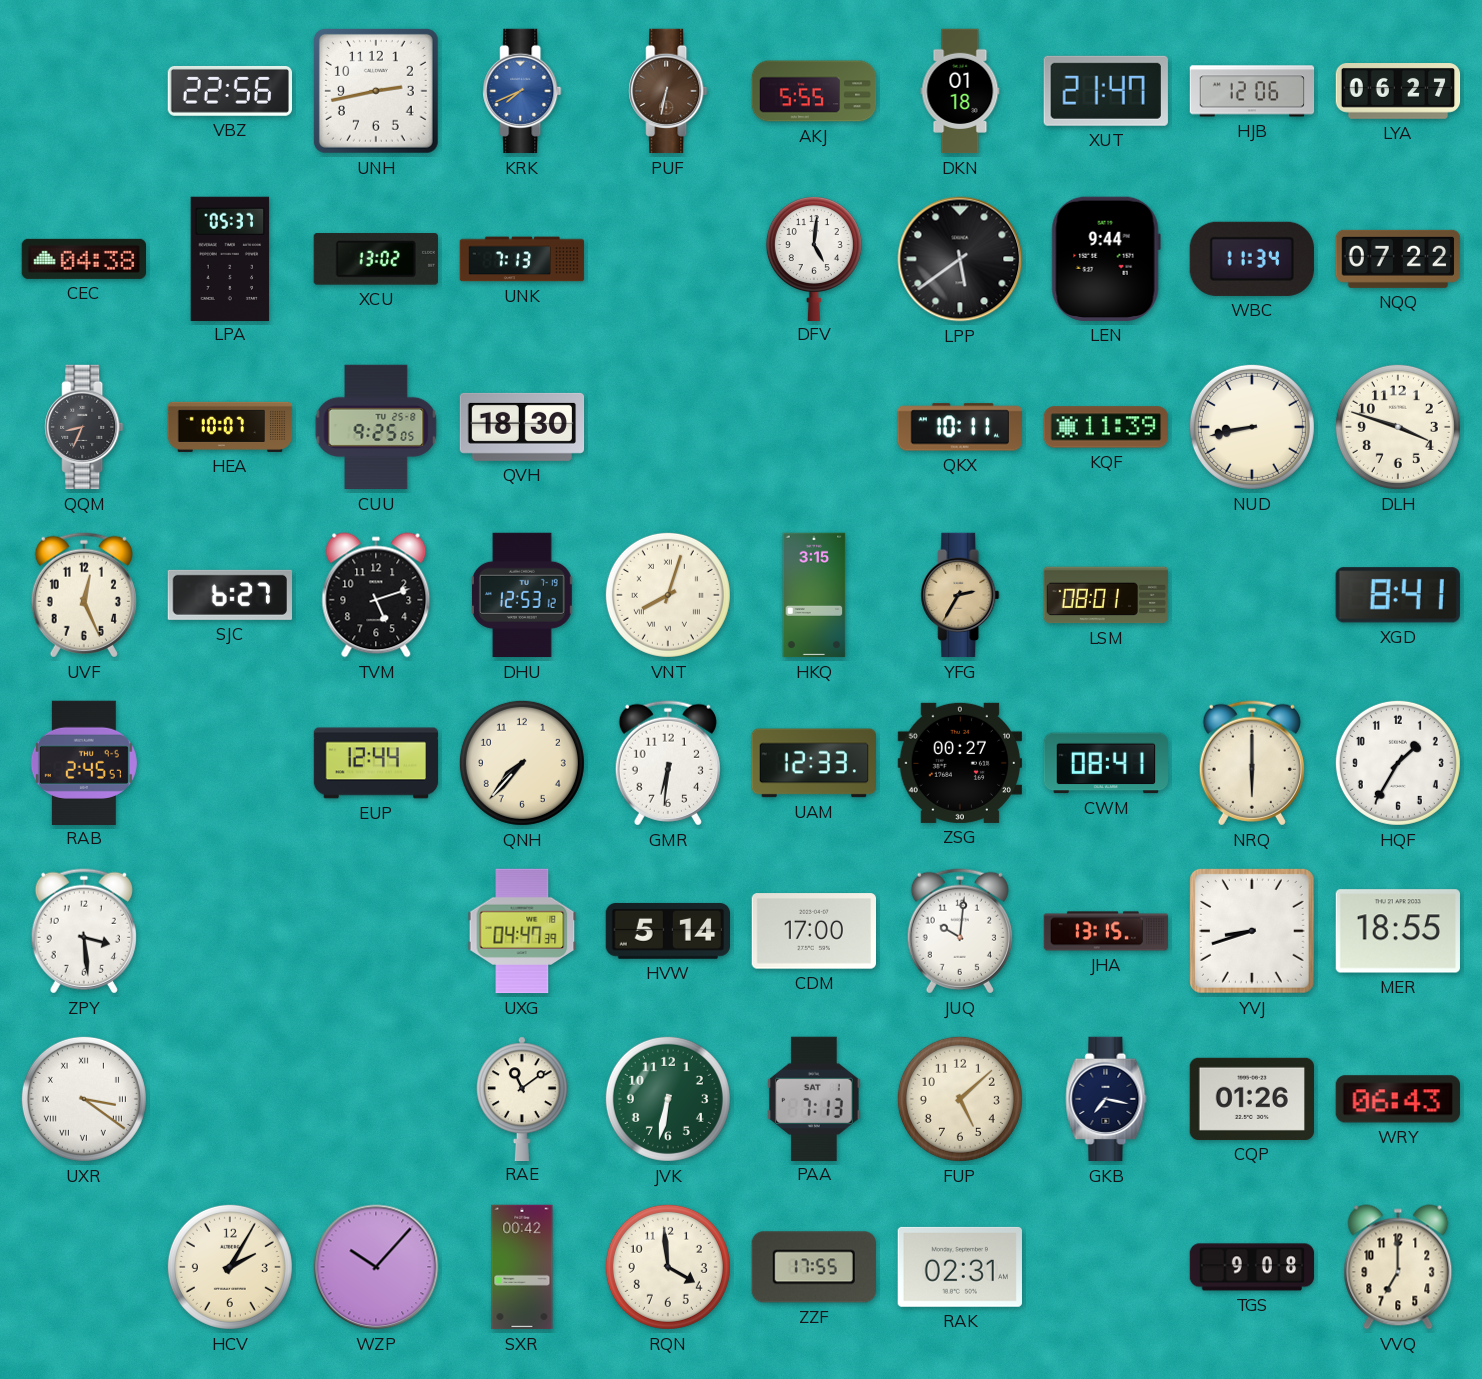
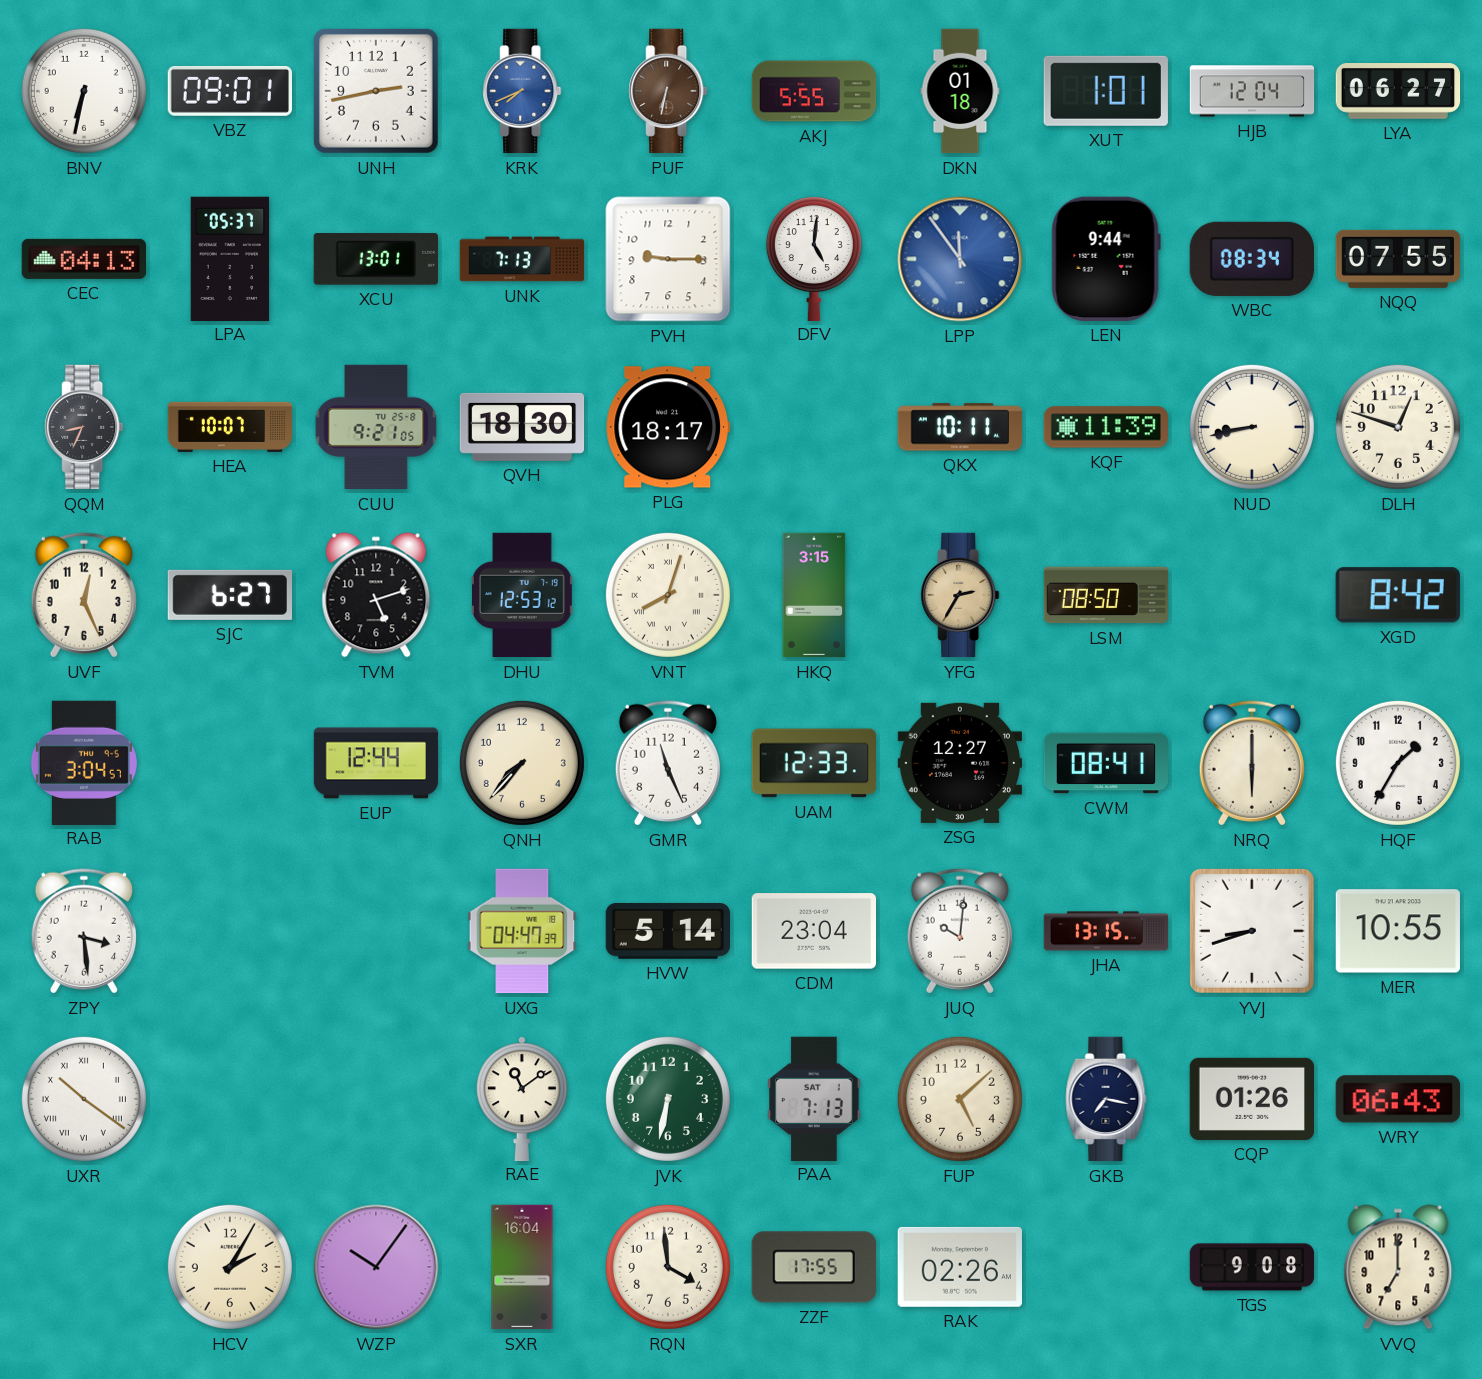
BNV: none -> 6:32
VBZ: 22:56 -> 09:01
XUT: 21:47 -> 1:01
HJB: 12:06 -> 12:04
CEC: 04:38 -> 04:13
XCU: 13:02 -> 13:01
PVH: none -> 9:15
LPP: 5:39 -> 11:54
LPP dial: black -> blue
WBC: 11:34 -> 08:34
NQQ: 07:22 -> 07:55
CUU: 9:25 -> 9:21
PLG: none -> 18:17
DLH: 3:48 -> 12:48
LSM: 08:01 -> 08:50
XGD: 8:41 -> 8:42
RAB: 2:45 -> 3:04
GMR: 6:31 -> 11:26
ZSG: 00:27 -> 12:27
CDM: 17:00 -> 23:04
MER: 18:55 -> 10:55
UXR: 3:21 -> 10:21
WZP: 10:07 -> 10:06
SXR: 00:42 -> 16:04
RAK: 02:31 -> 02:26
